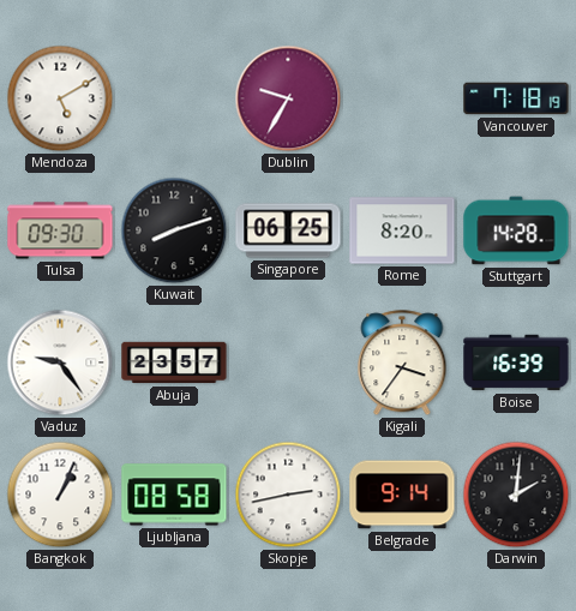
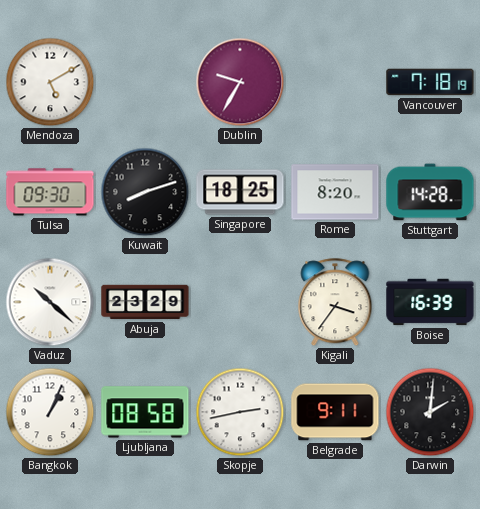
Singapore: 06:25 -> 18:25
Vaduz: 9:24 -> 10:22
Abuja: 23:57 -> 23:29
Belgrade: 9:14 -> 9:11
